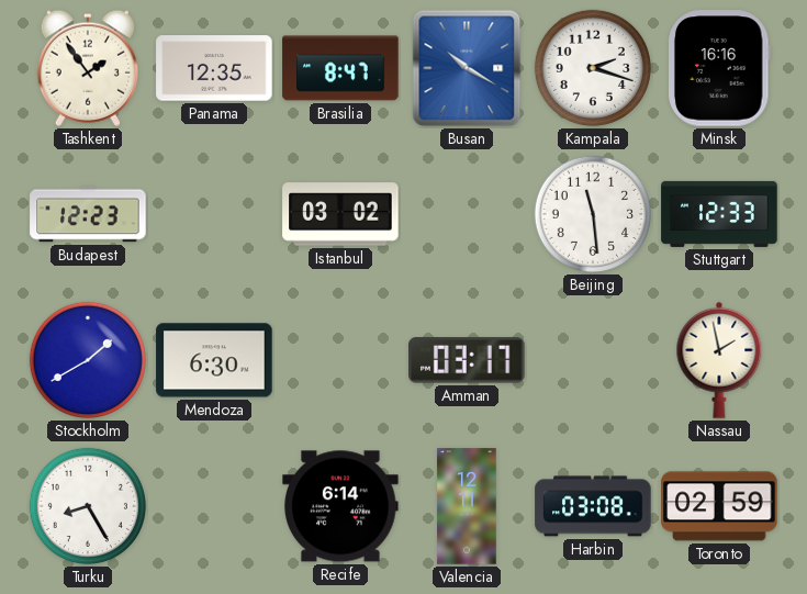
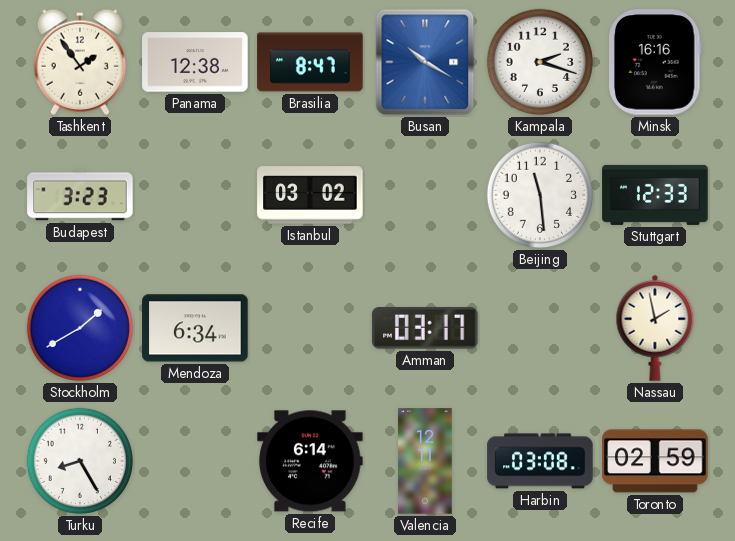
Panama: 12:35 -> 12:38
Budapest: 12:23 -> 3:23
Mendoza: 6:30 -> 6:34
